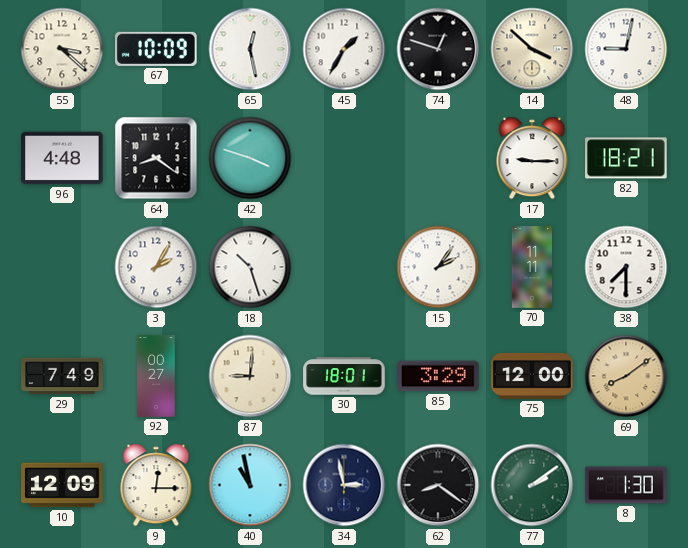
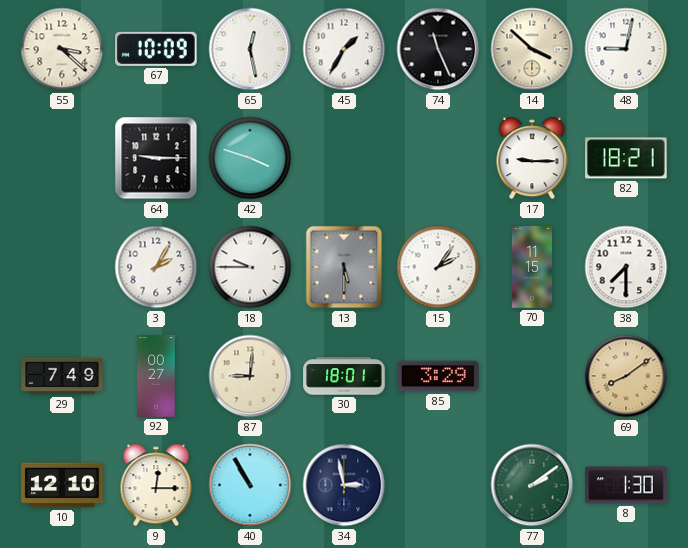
74: 12:48 -> 11:26
96: 4:48 -> none
64: 8:21 -> 9:15
18: 10:27 -> 9:45
13: none -> 5:30
70: 11:11 -> 11:15
75: 12:00 -> none
10: 12:09 -> 12:10
40: 10:58 -> 10:55
62: 8:21 -> none
